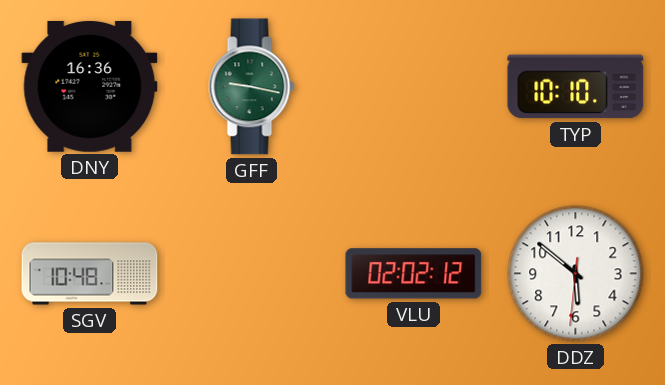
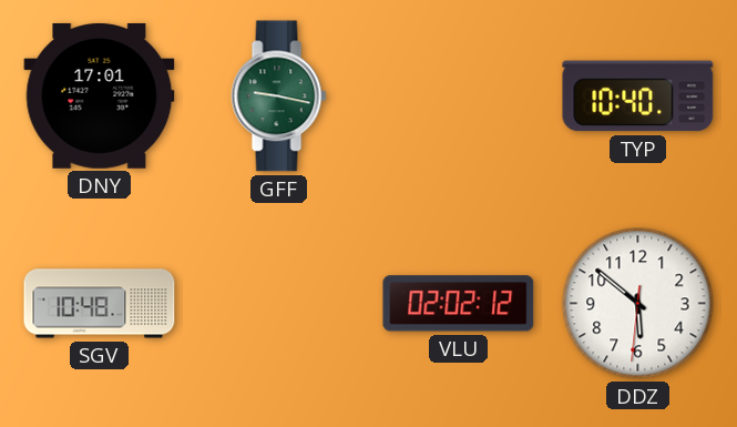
DNY: 16:36 -> 17:01
TYP: 10:10 -> 10:40
